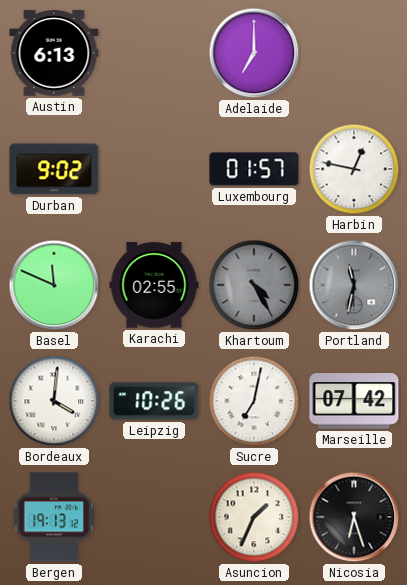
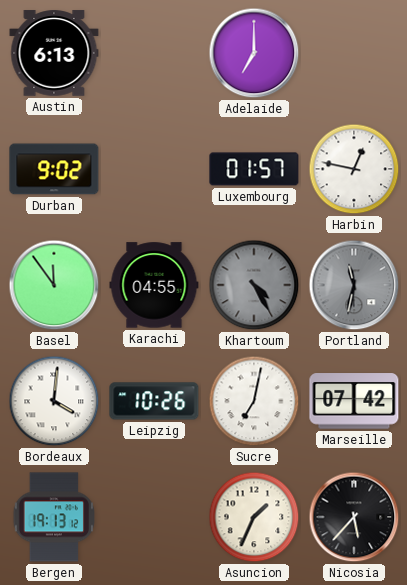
Basel: 11:49 -> 11:54
Karachi: 02:55 -> 04:55
Nicosia: 6:27 -> 5:37
